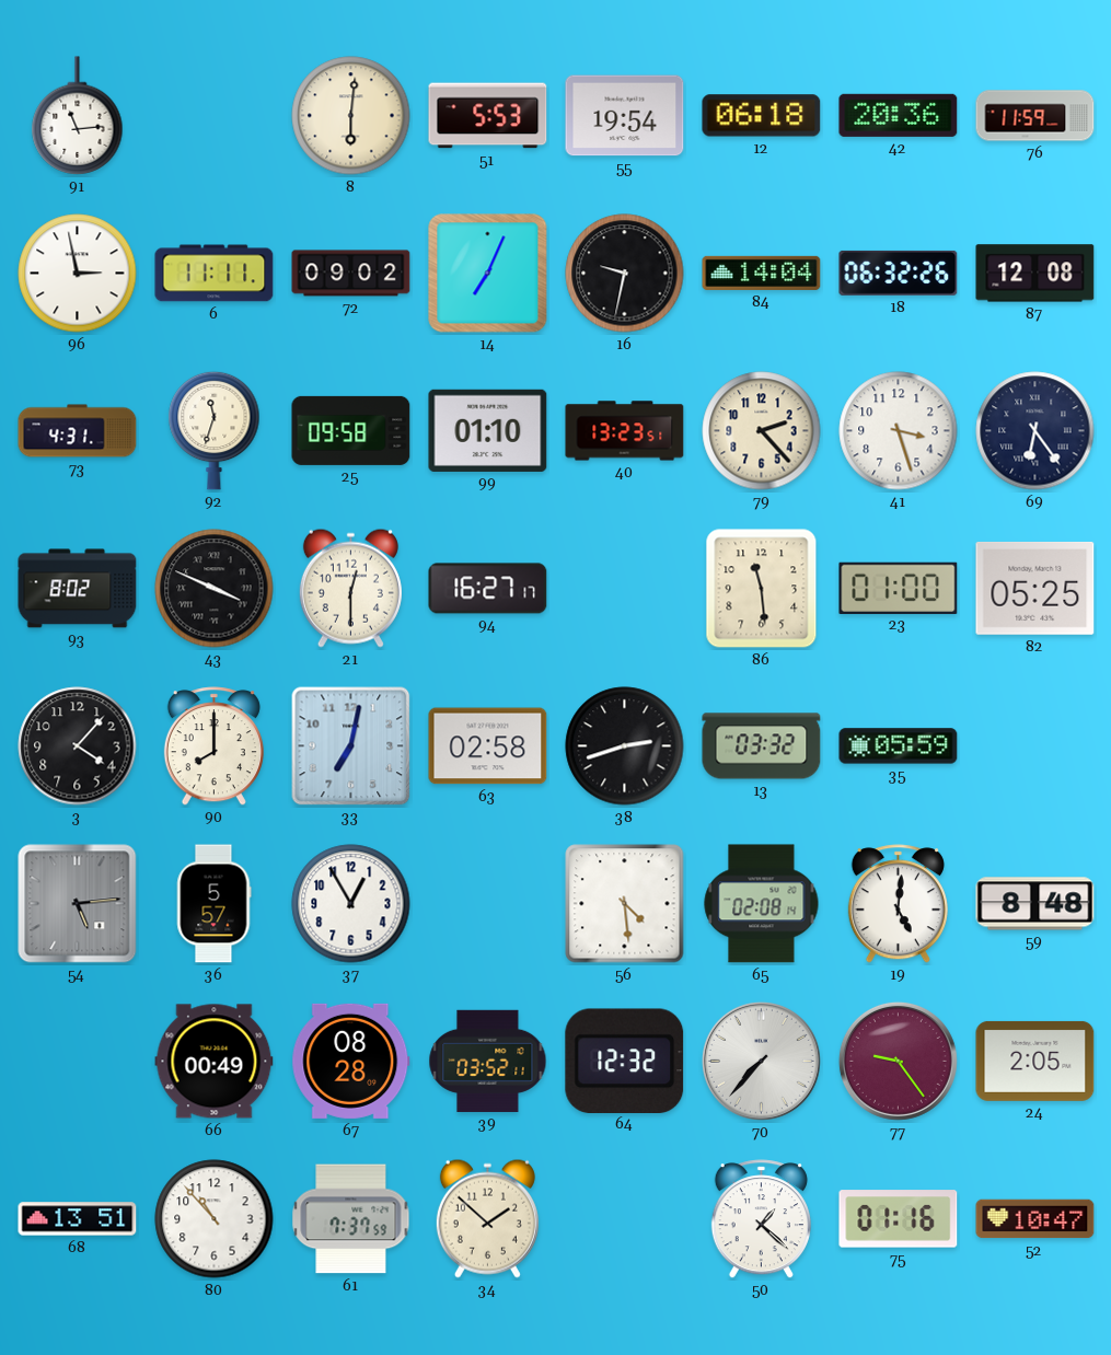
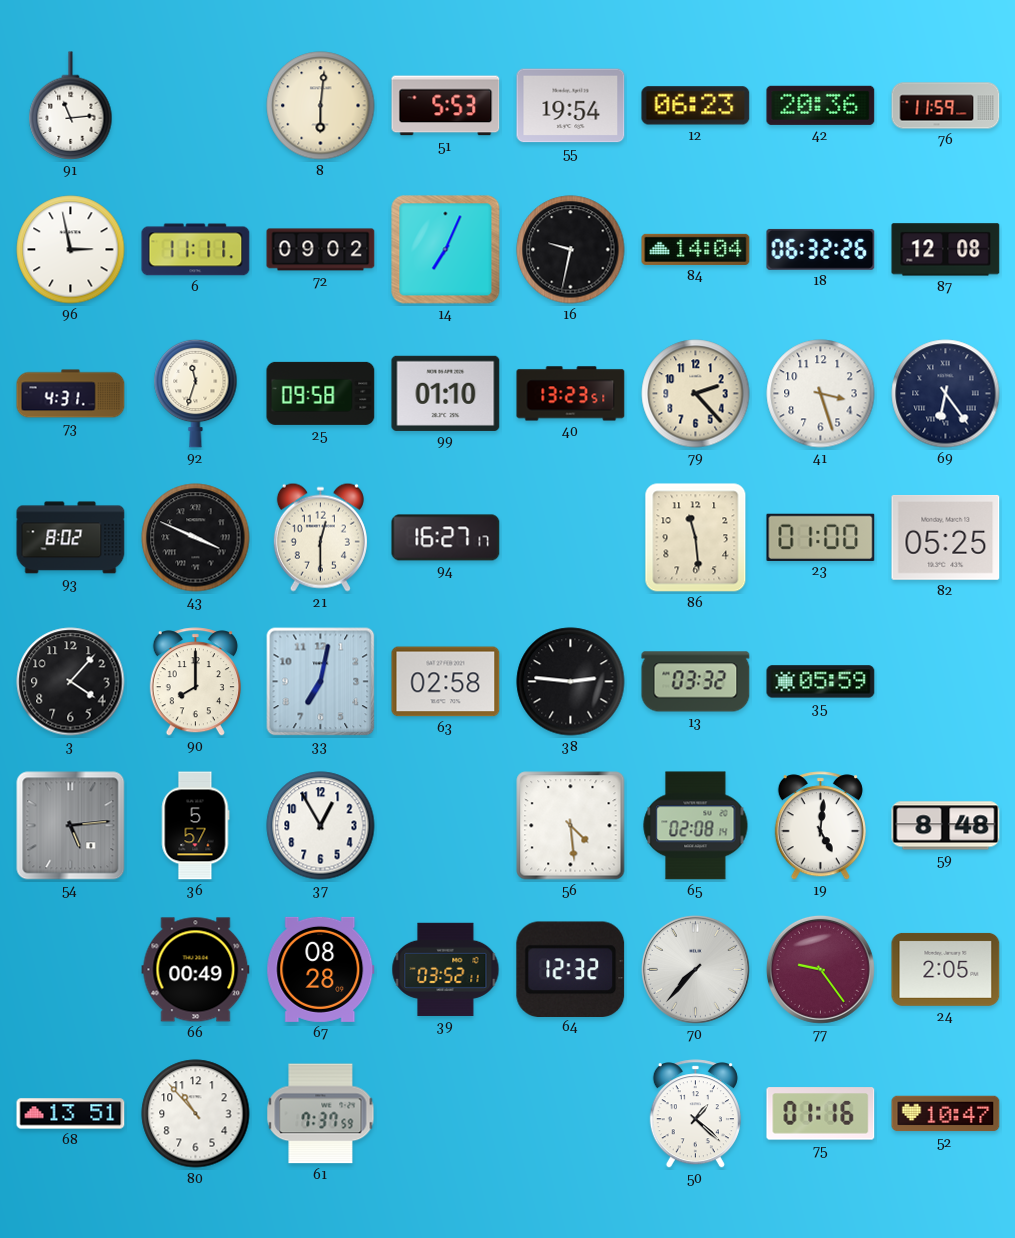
12: 06:18 -> 06:23
38: 2:42 -> 2:46
34: 1:52 -> none
